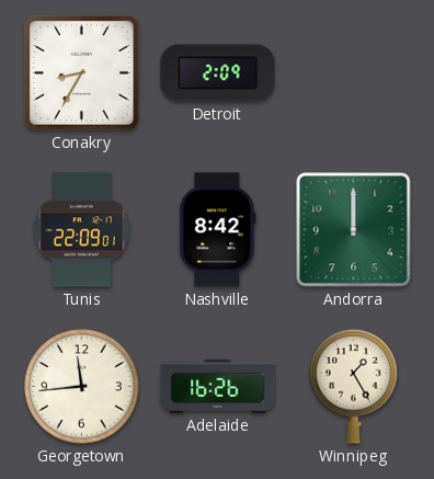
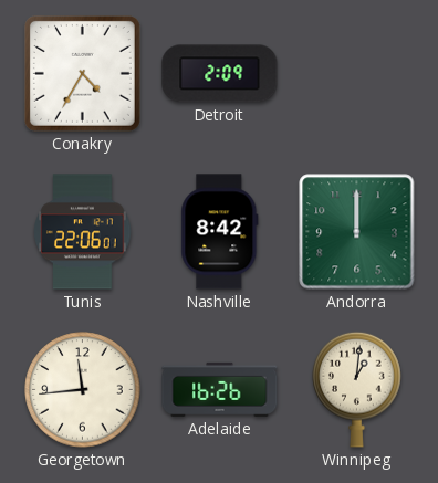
Conakry: 8:35 -> 4:35
Tunis: 22:09 -> 22:06
Winnipeg: 1:25 -> 1:01
